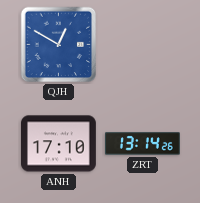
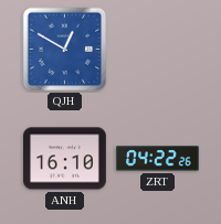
ANH: 17:10 -> 16:10
ZRT: 13:14 -> 04:22
